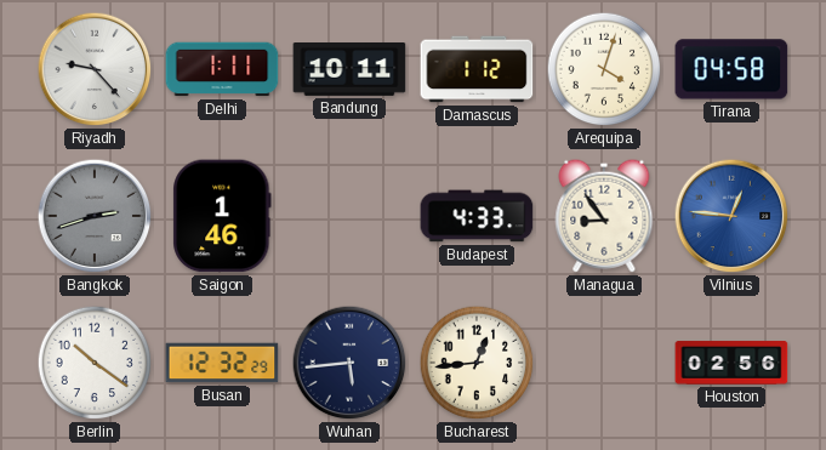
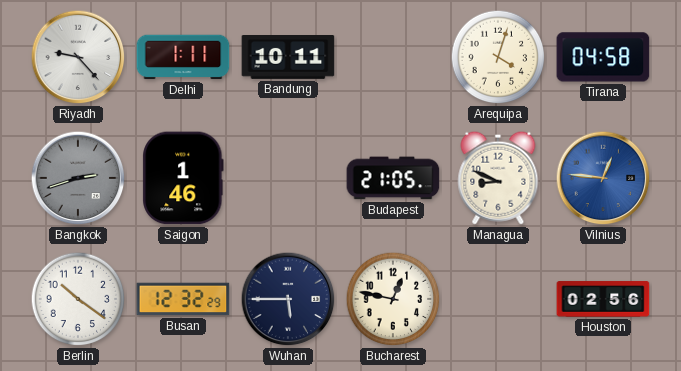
Damascus: 1:12 -> none
Budapest: 4:33 -> 21:05
Managua: 8:54 -> 8:49
Wuhan: 5:44 -> 5:45
Bucharest: 12:44 -> 12:47
